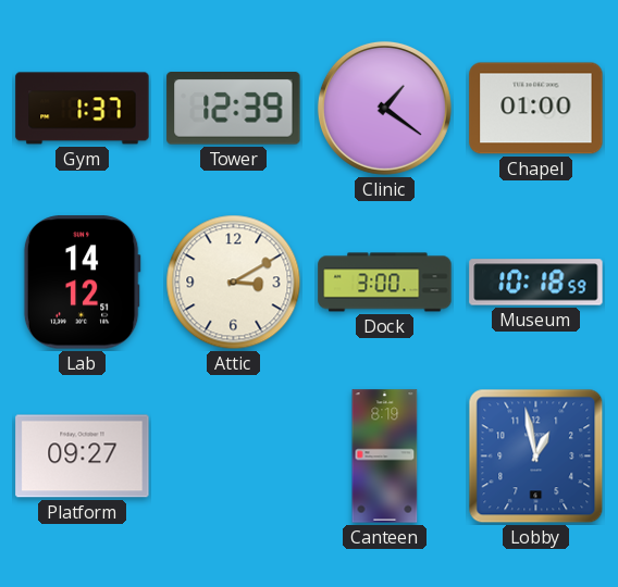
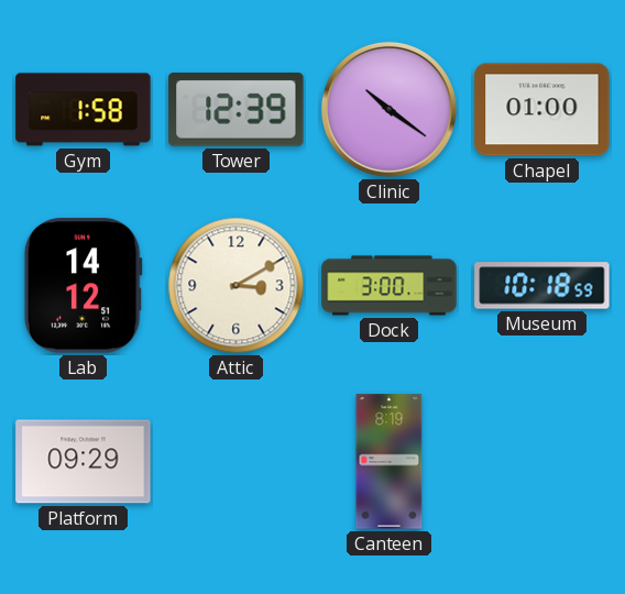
Gym: 1:37 -> 1:58
Clinic: 1:21 -> 10:21
Platform: 09:27 -> 09:29
Lobby: 12:58 -> none
